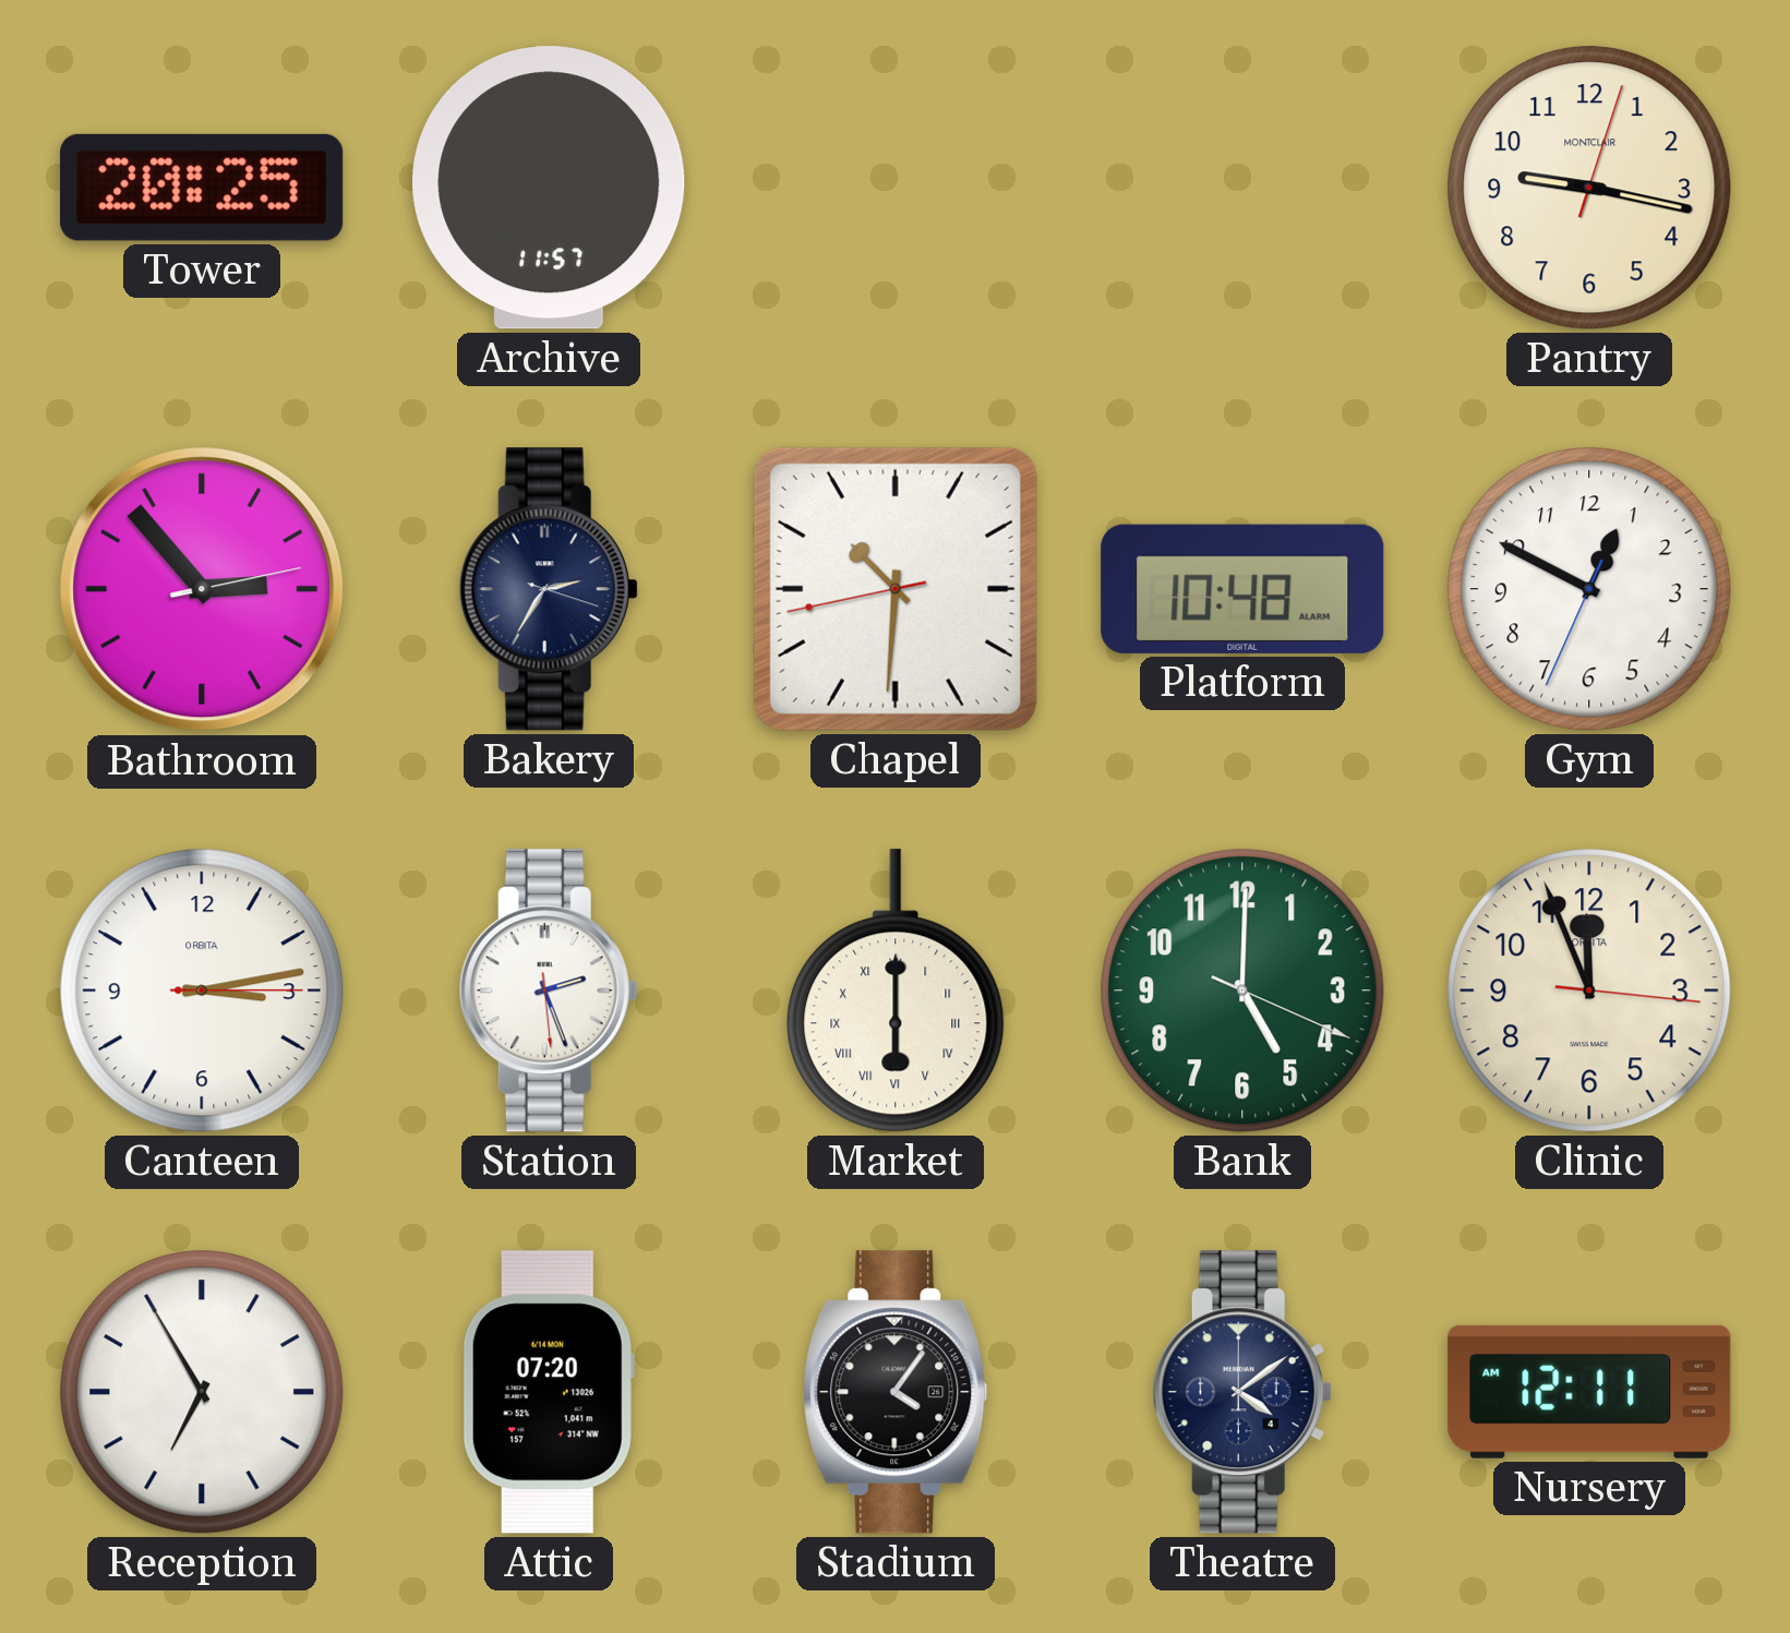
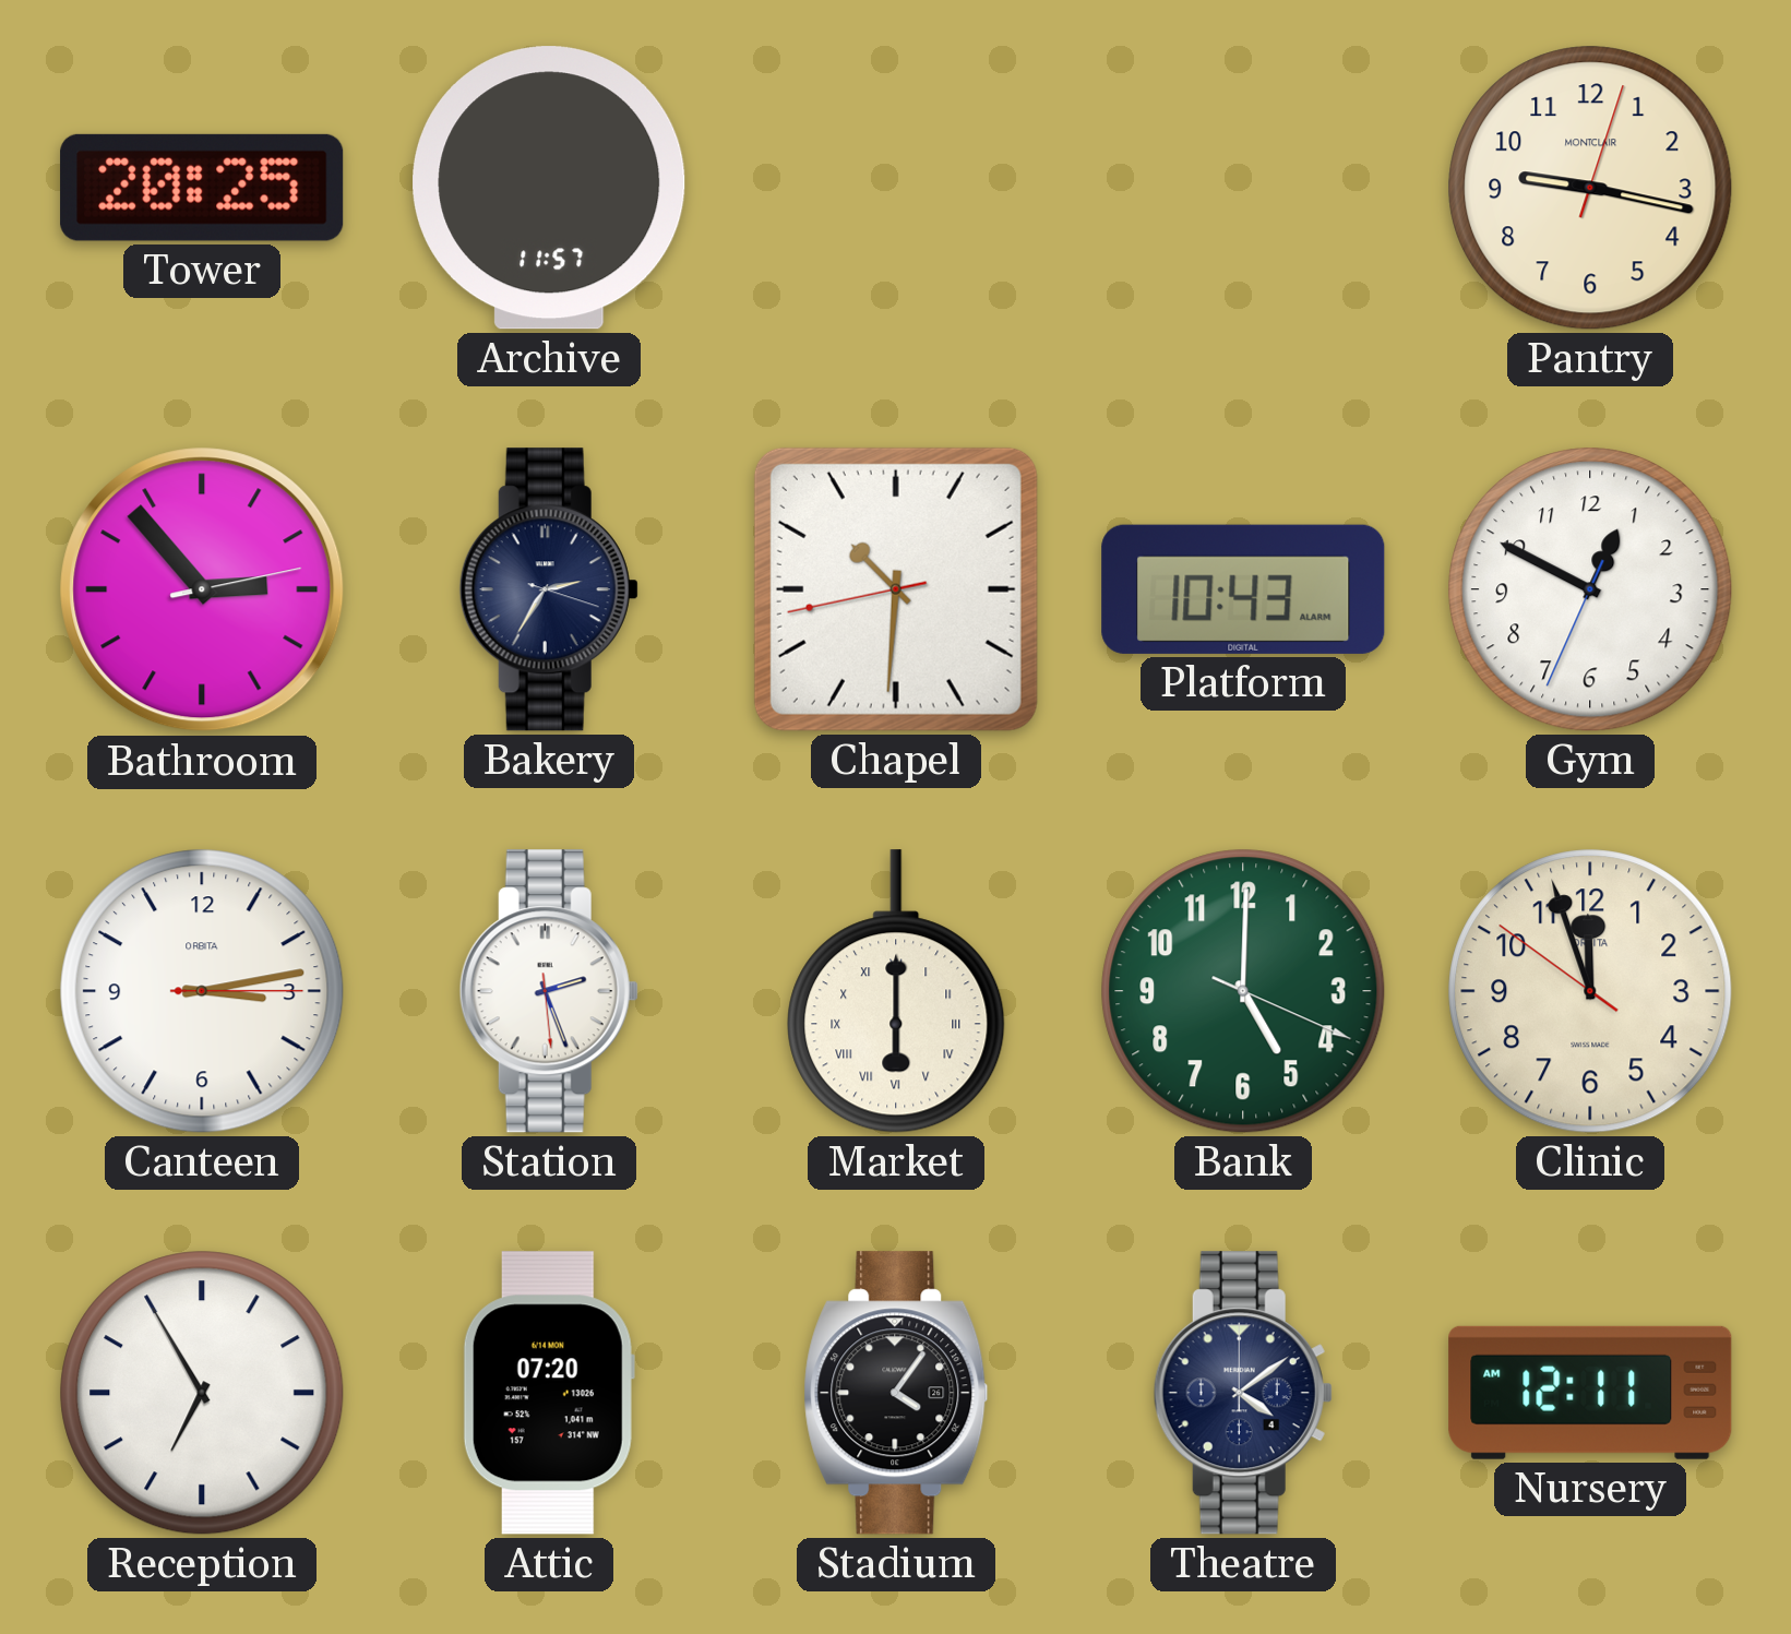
Platform: 10:48 -> 10:43
Clinic: 11:56:16 -> 11:56:51
